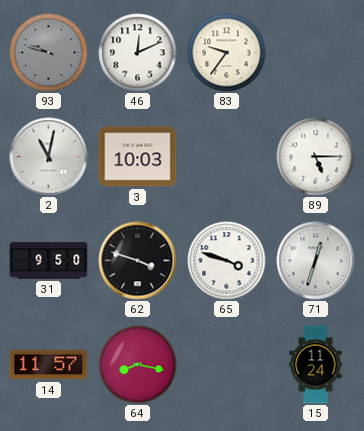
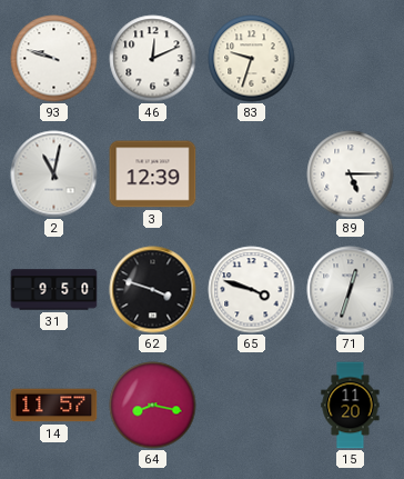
93 dial: grey -> white
83: 9:36 -> 9:33
3: 10:03 -> 12:39
15: 11:24 -> 11:20
